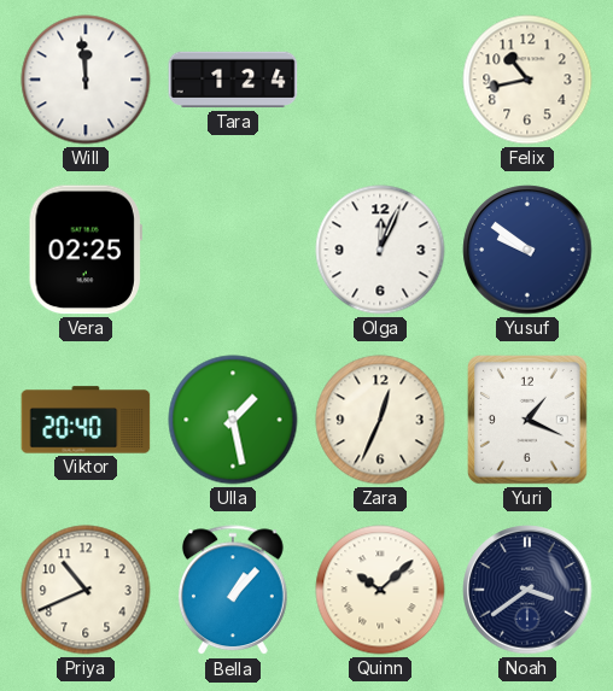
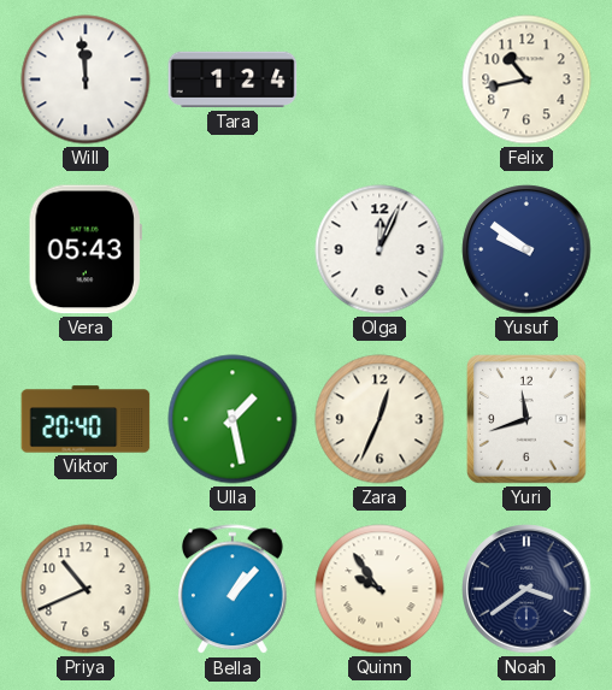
Vera: 02:25 -> 05:43
Yuri: 1:19 -> 11:42
Quinn: 10:08 -> 9:54
